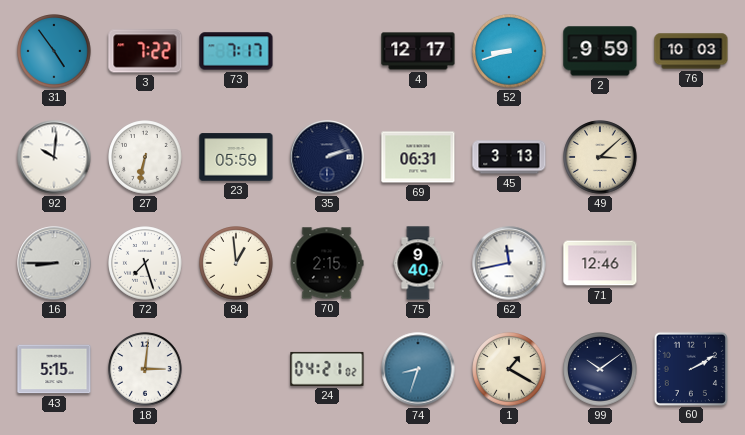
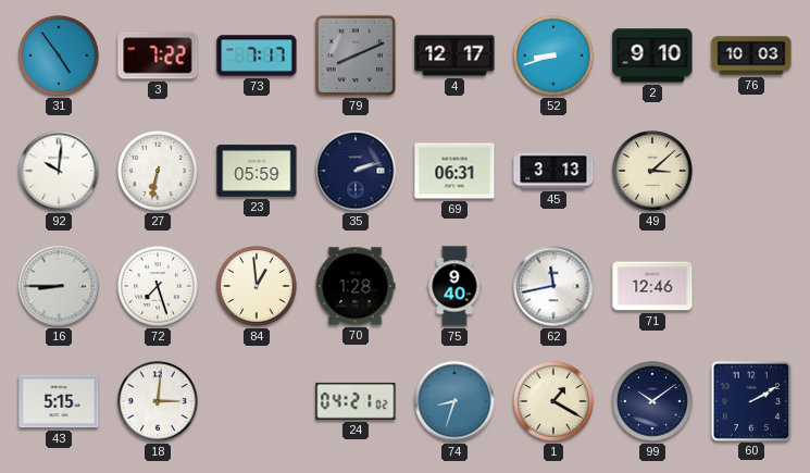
79: none -> 8:11
2: 9:59 -> 9:10
70: 2:15 -> 1:28
